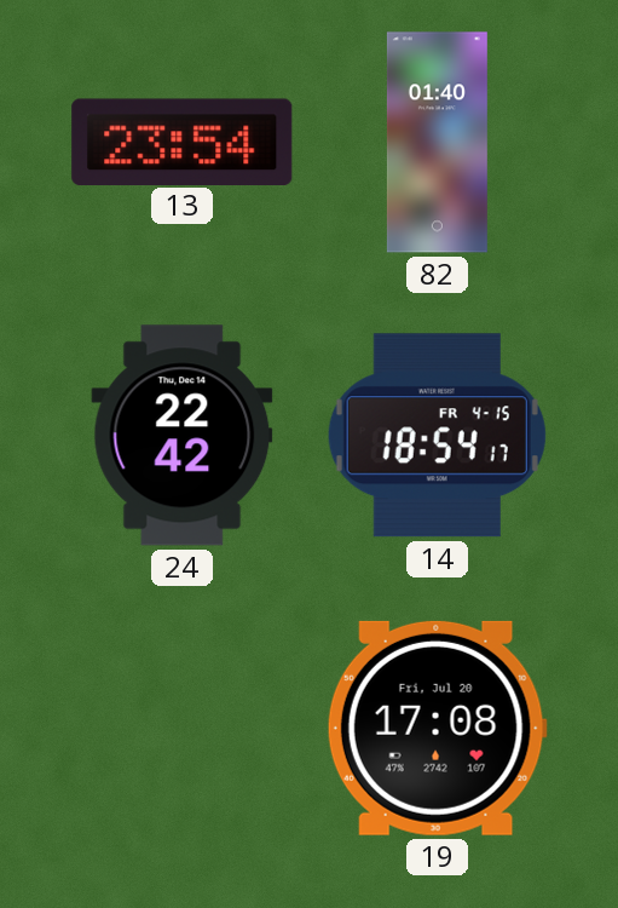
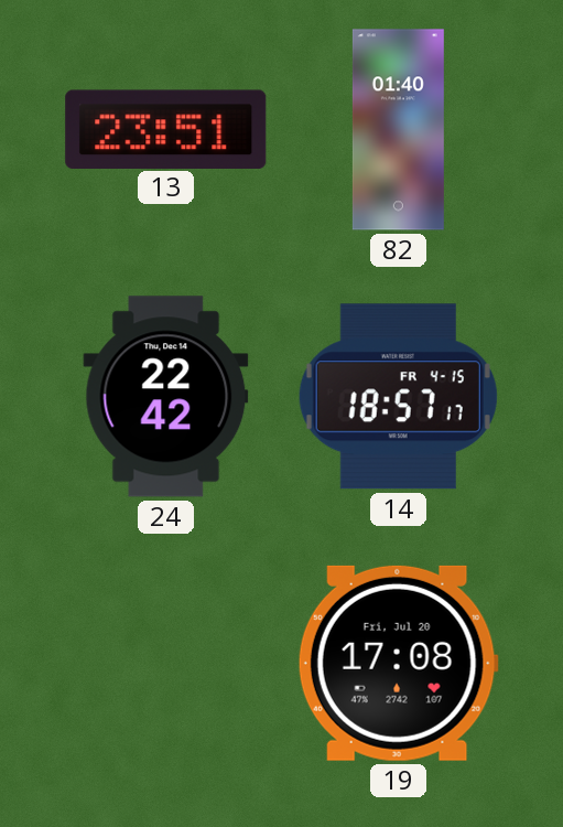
13: 23:54 -> 23:51
14: 18:54 -> 18:57
